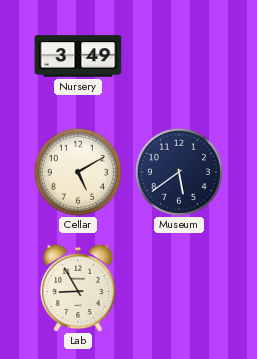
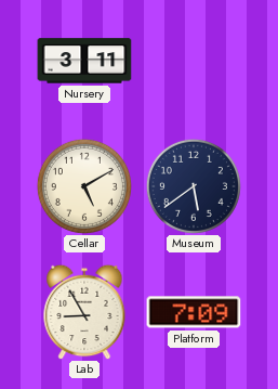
Nursery: 3:49 -> 3:11
Platform: none -> 7:09
